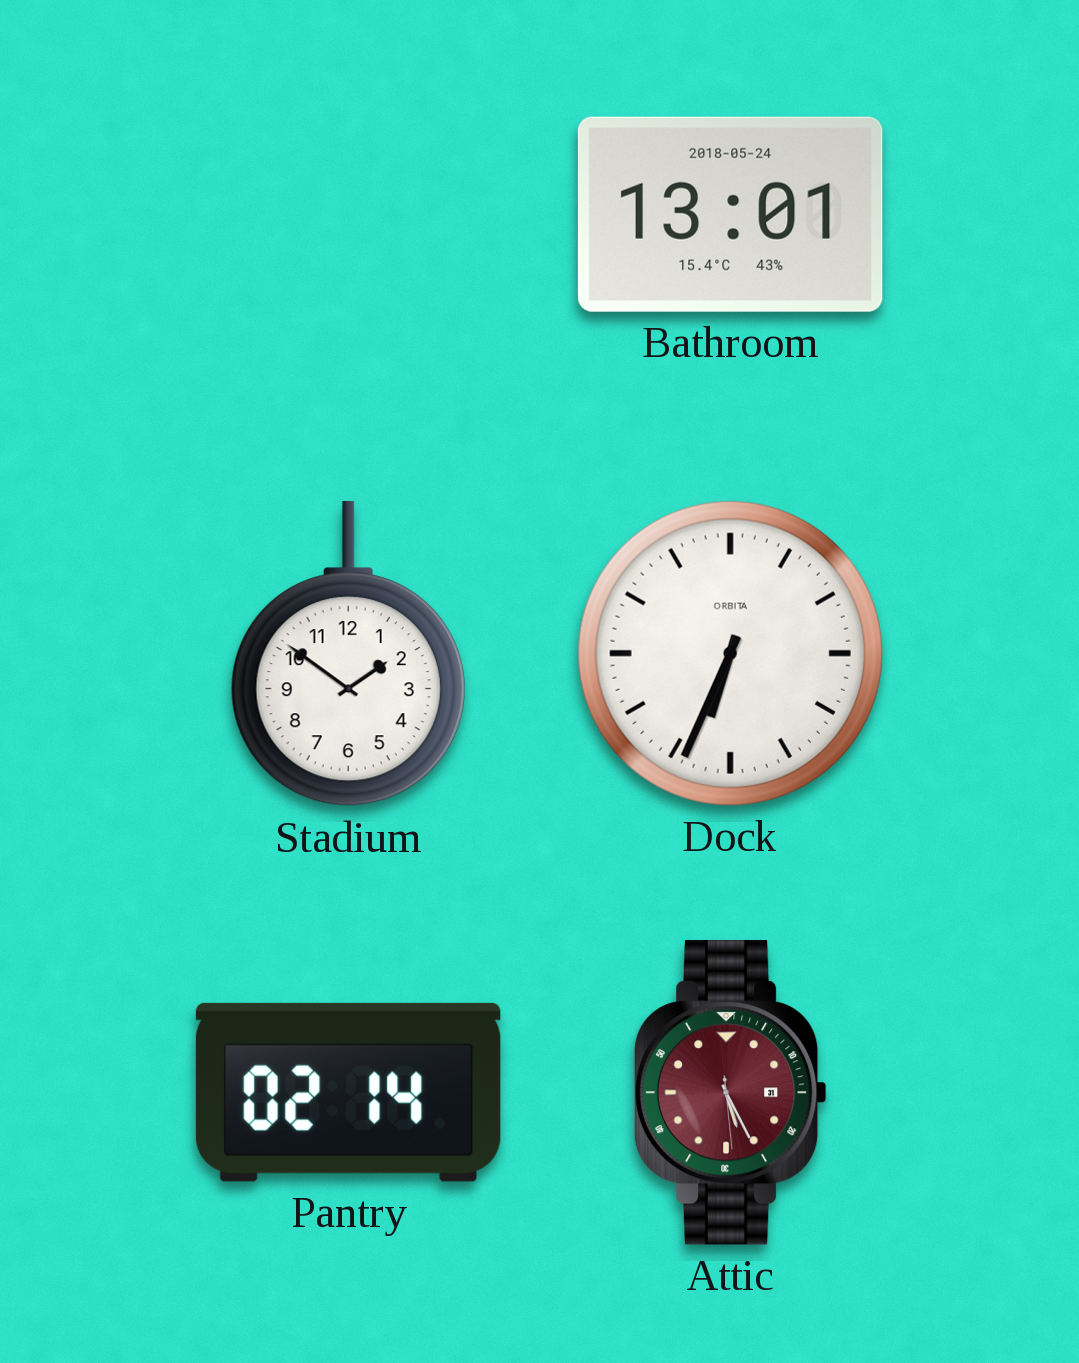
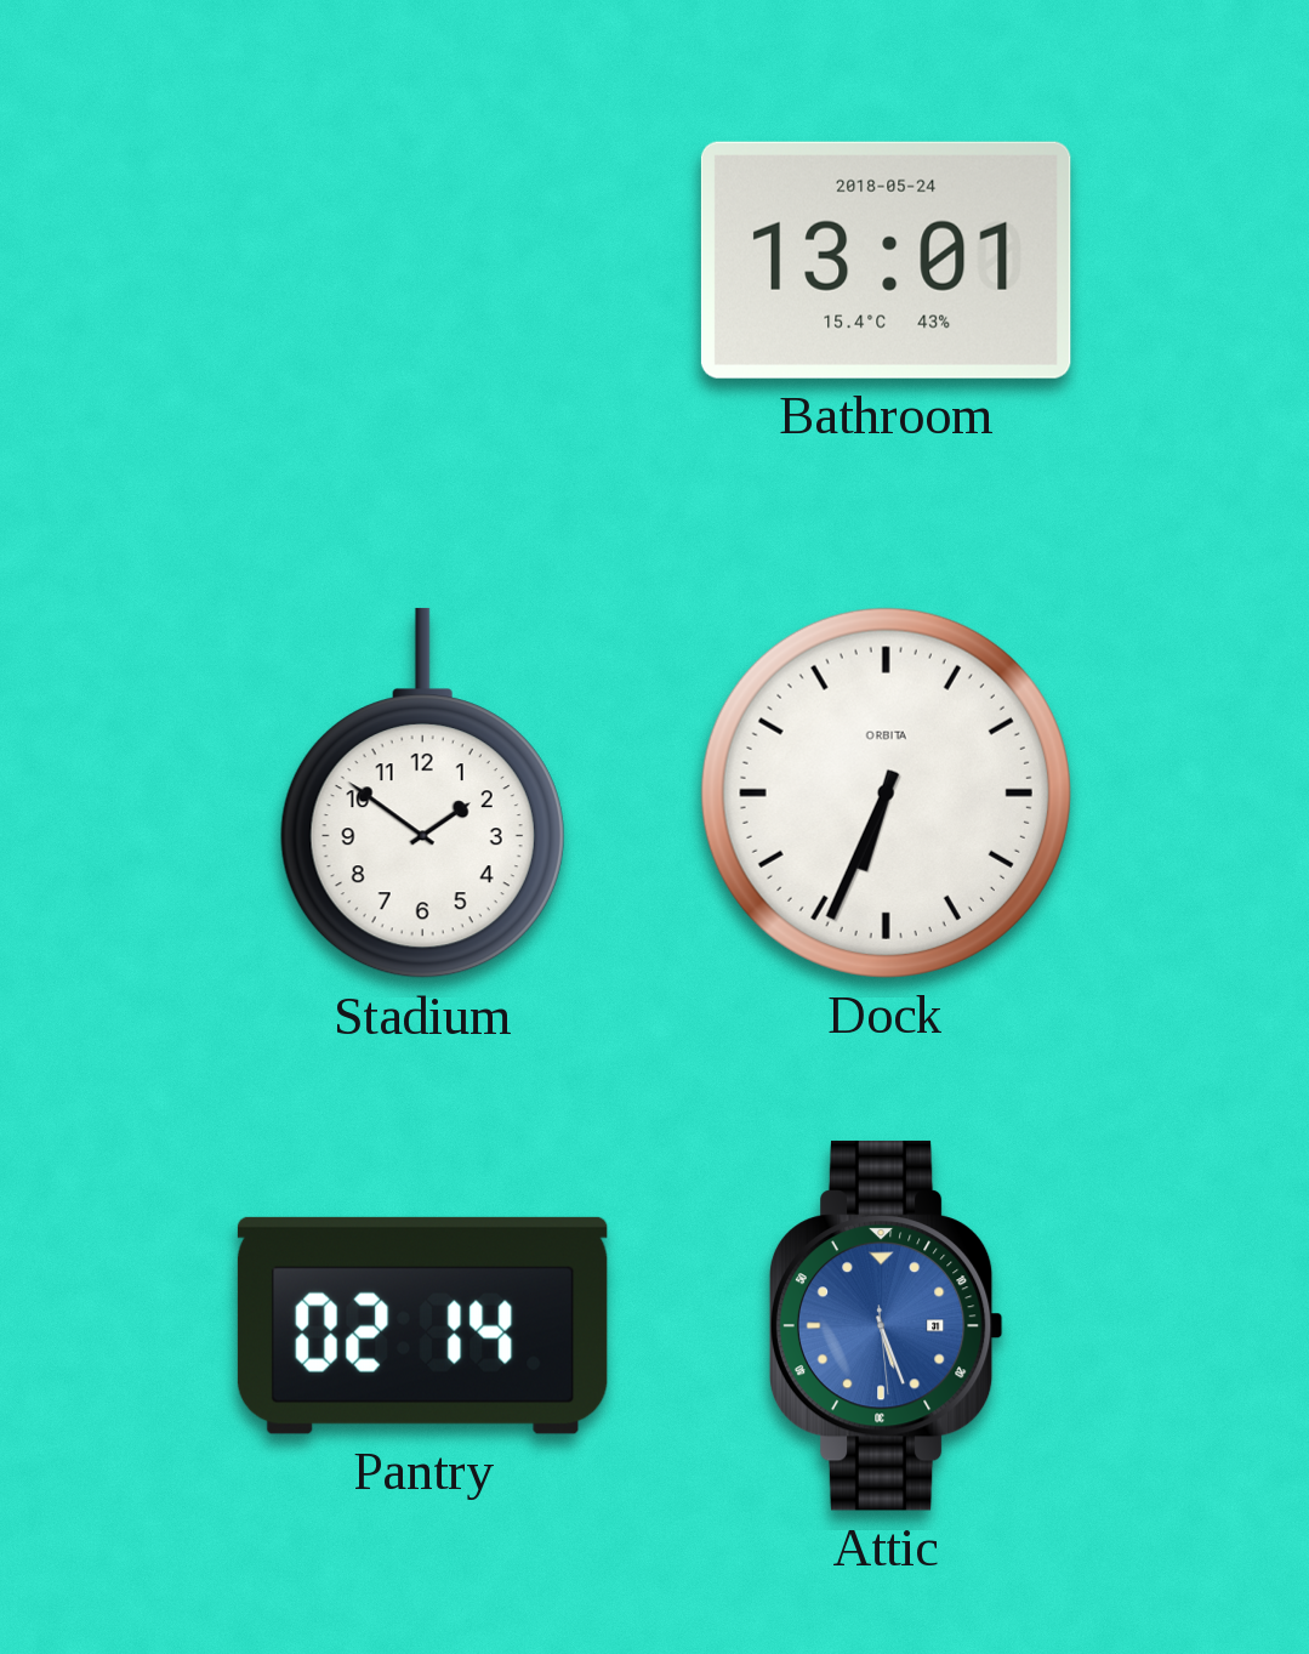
Attic: 5:25 -> 5:26
Attic dial: burgundy -> blue
